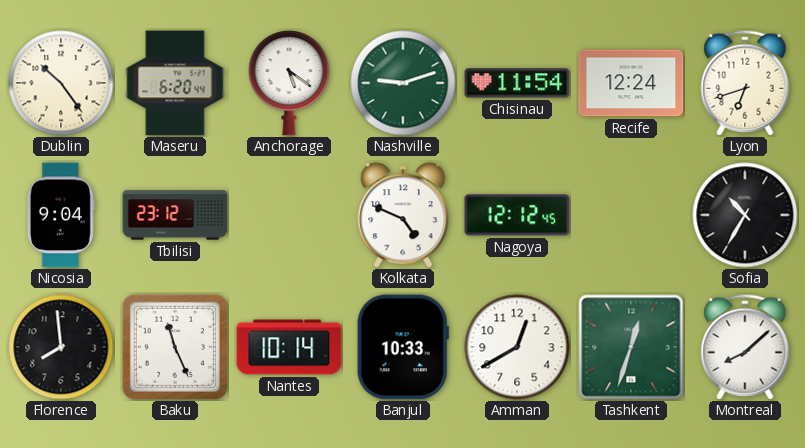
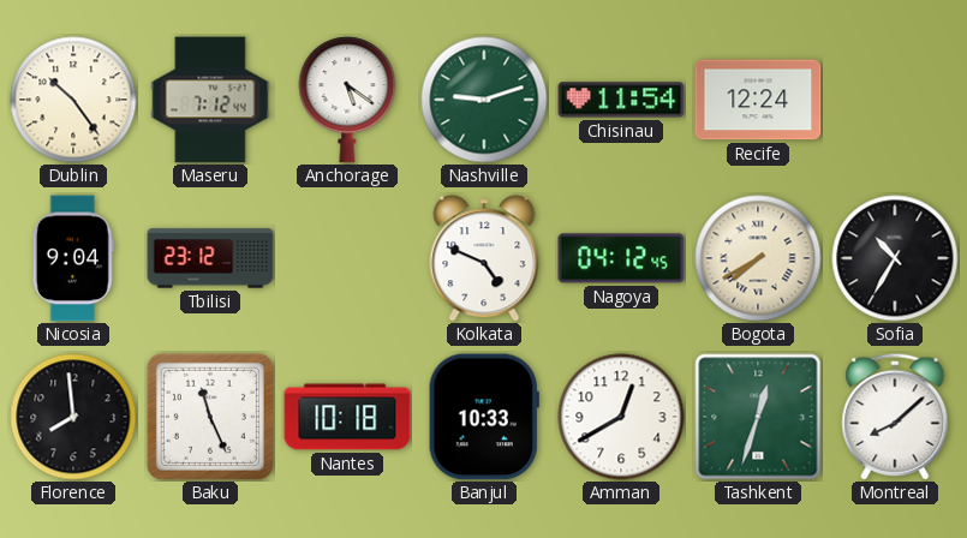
Maseru: 6:20 -> 7:12
Lyon: 6:42 -> none
Nagoya: 12:12 -> 04:12
Bogota: none -> 7:40
Nantes: 10:14 -> 10:18
